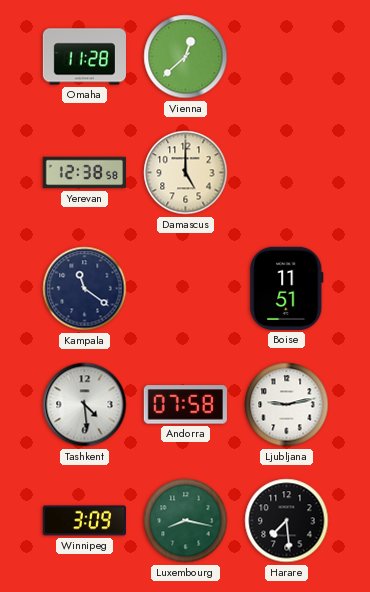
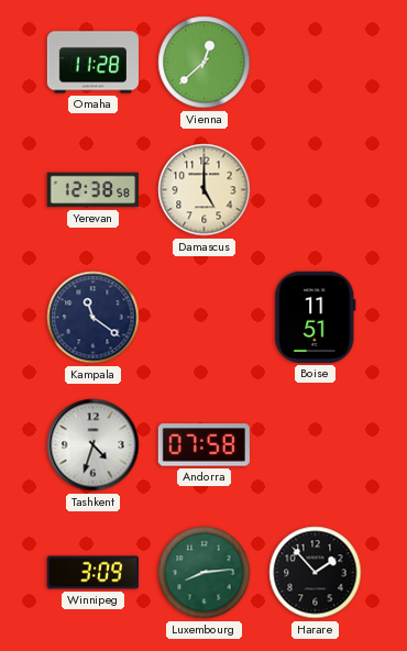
Tashkent: 4:29 -> 4:33
Ljubljana: 9:13 -> none
Luxembourg: 8:17 -> 8:14
Harare: 7:29 -> 1:53
